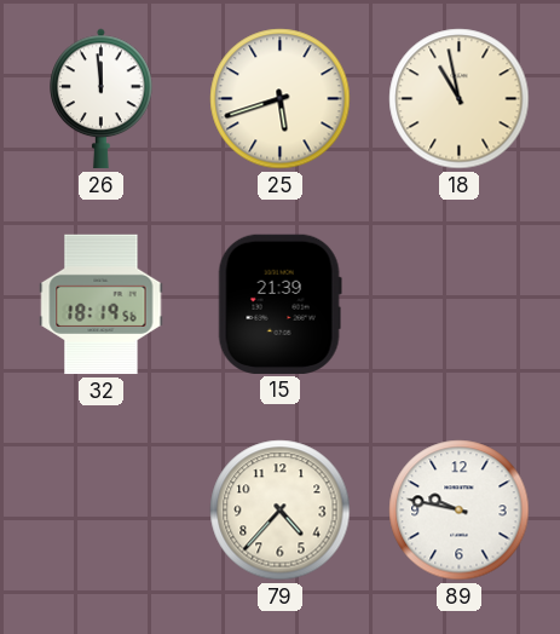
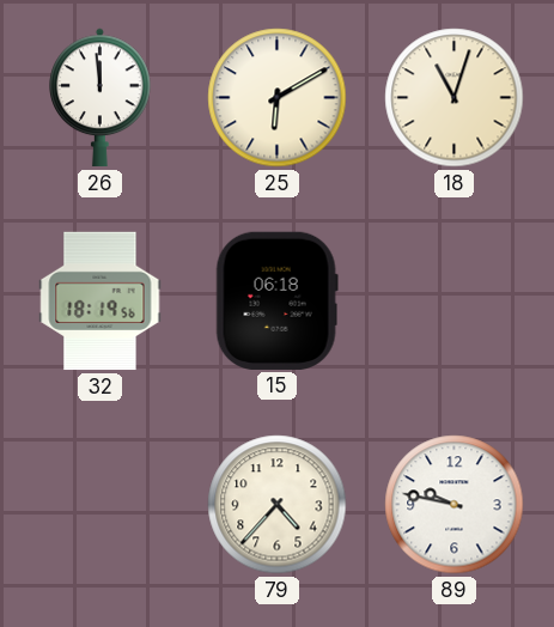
25: 5:42 -> 6:10
18: 10:58 -> 11:03
15: 21:39 -> 06:18
